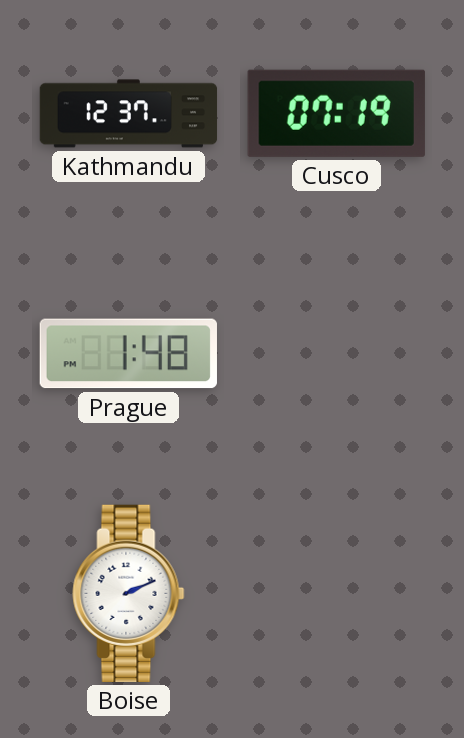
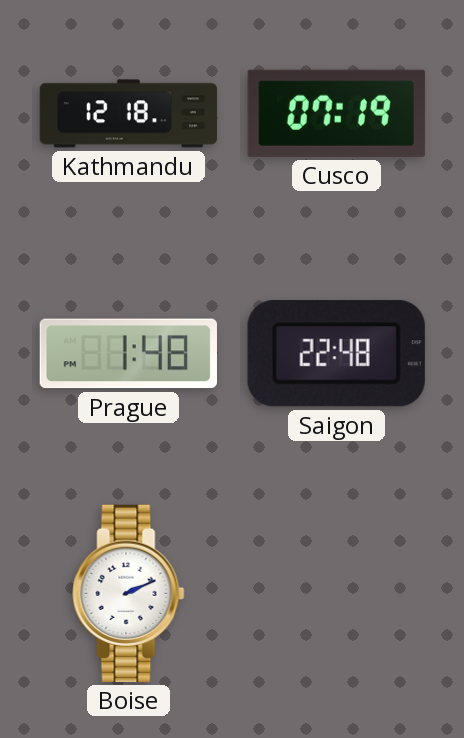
Kathmandu: 12:37 -> 12:18
Saigon: none -> 22:48
